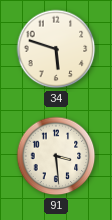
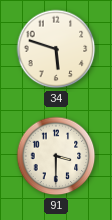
91: 3:29 -> 3:30
